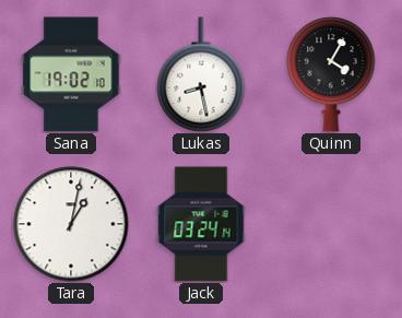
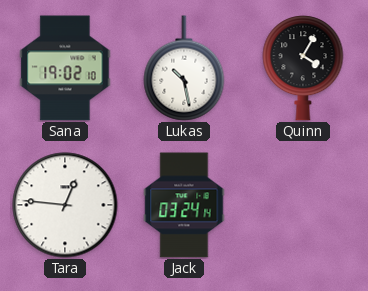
Lukas: 8:28 -> 10:28
Tara: 1:02 -> 12:46
